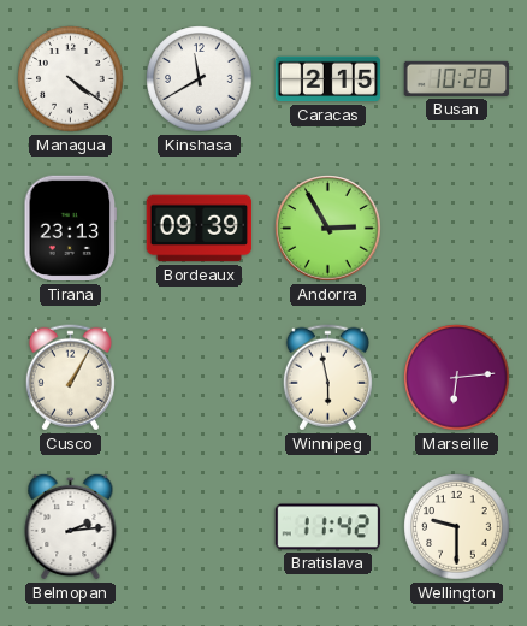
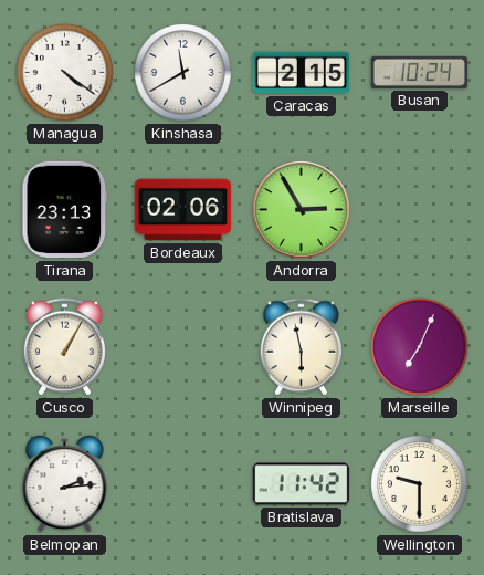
Busan: 10:28 -> 10:24
Bordeaux: 09:39 -> 02:06
Marseille: 6:14 -> 7:04
